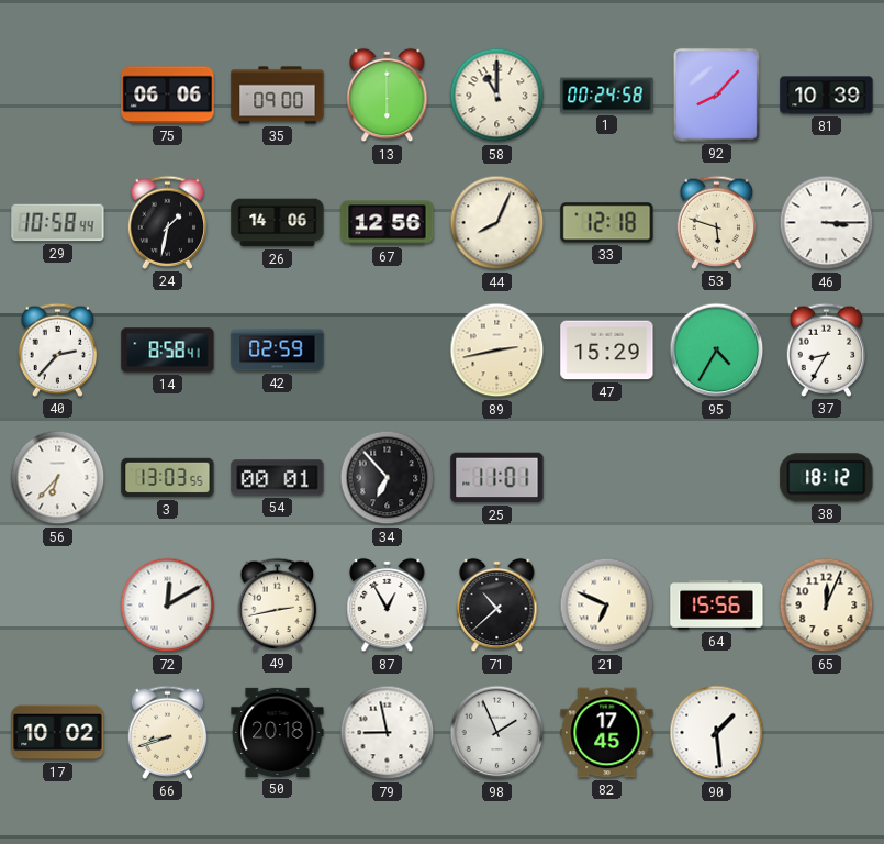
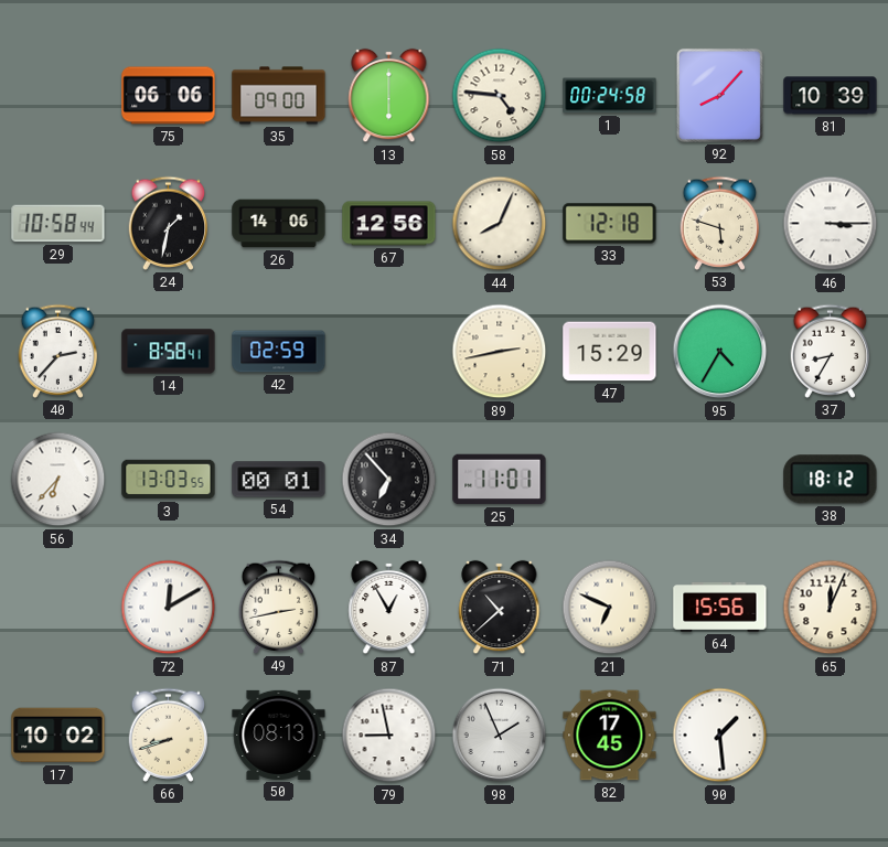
58: 11:00 -> 4:46
50: 20:18 -> 08:13
